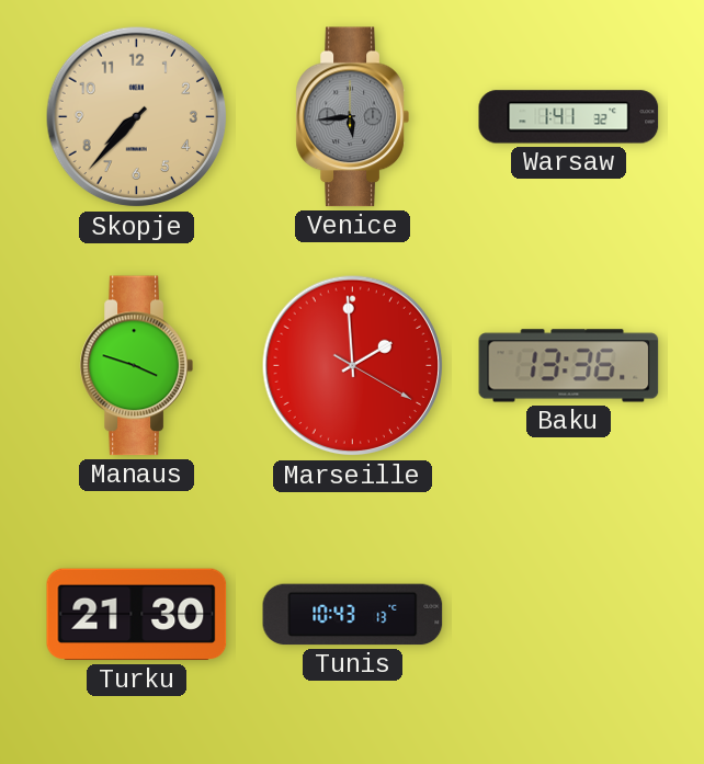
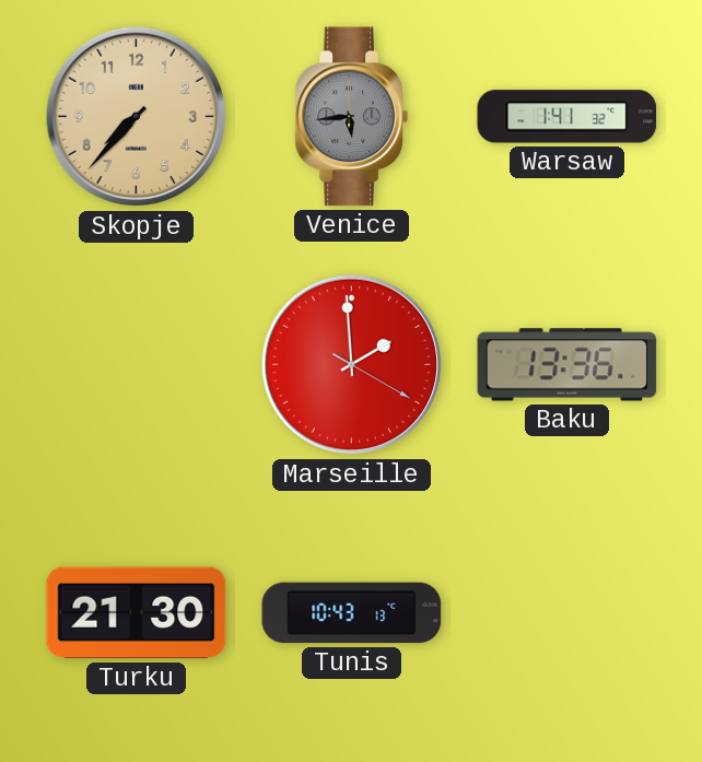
Manaus: 3:48 -> none
